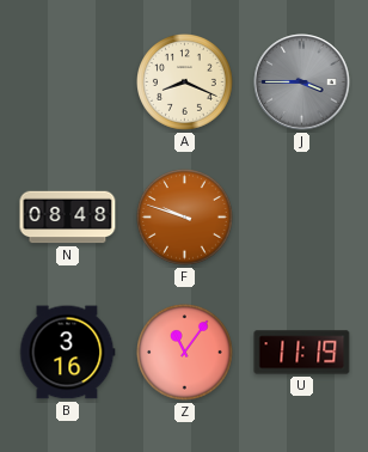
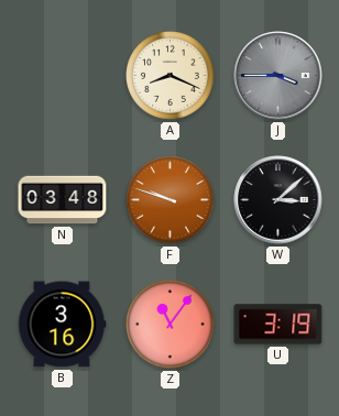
N: 08:48 -> 03:48
W: none -> 3:08
U: 11:19 -> 3:19
